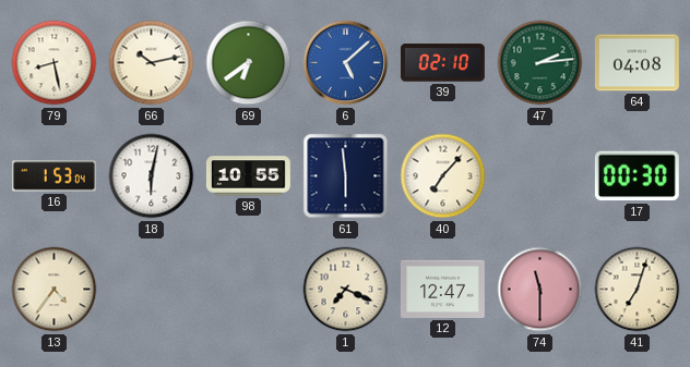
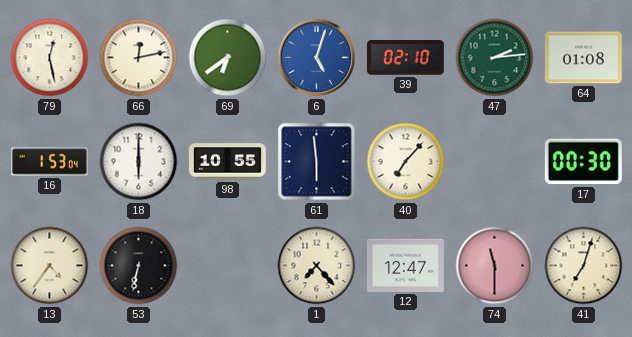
79: 8:28 -> 12:28
66: 10:13 -> 12:13
6: 5:08 -> 5:03
64: 04:08 -> 01:08
18: 6:02 -> 6:00
53: none -> 6:32
1: 7:19 -> 7:23
